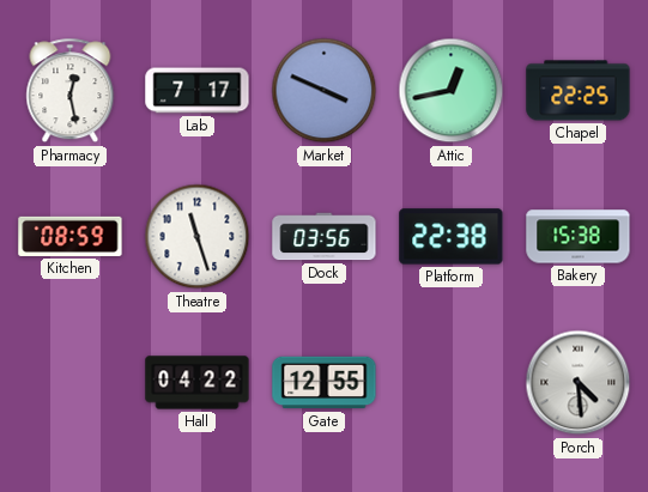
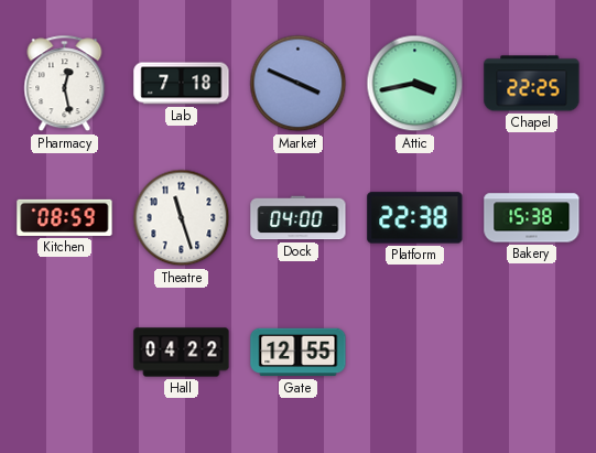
Lab: 7:17 -> 7:18
Attic: 12:43 -> 3:43
Dock: 03:56 -> 04:00
Porch: 4:29 -> none
